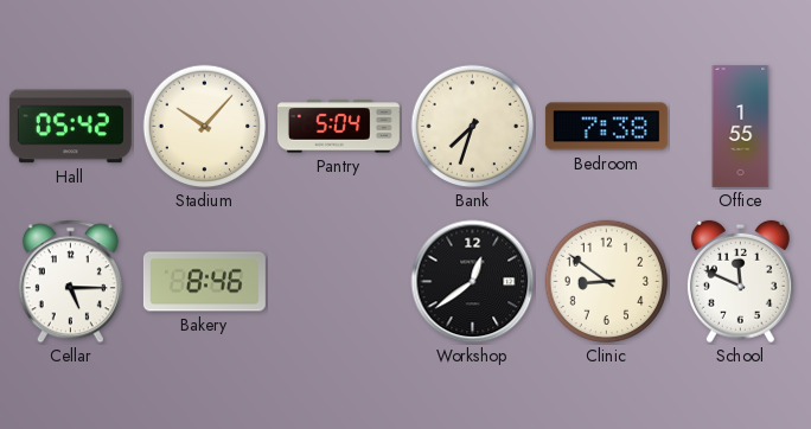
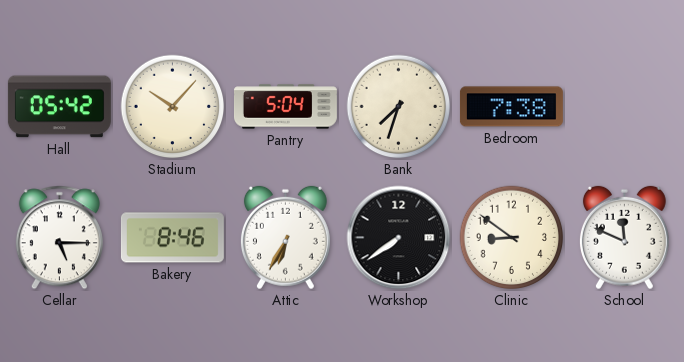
Office: 1:55 -> none
Attic: none -> 6:35
Workshop: 12:39 -> 7:39
